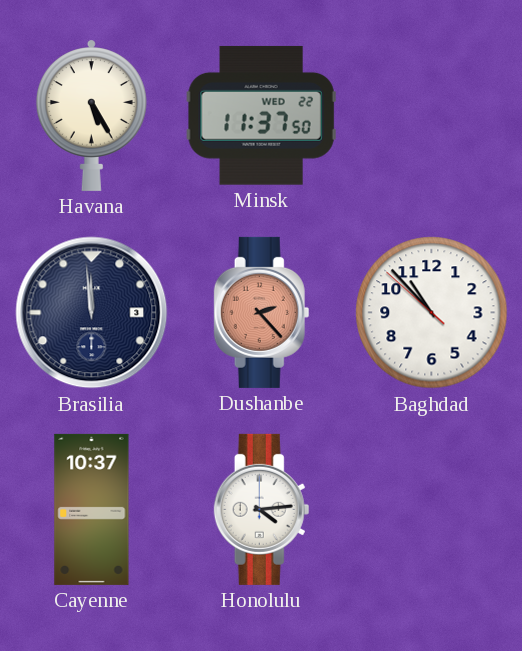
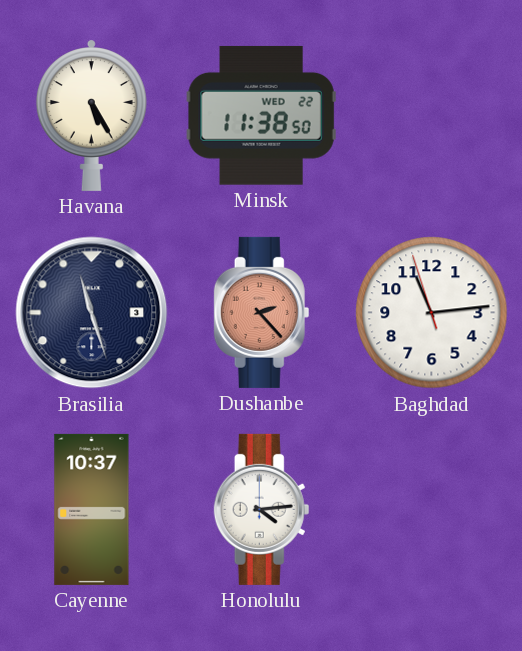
Minsk: 11:37 -> 11:38
Brasilia: 11:59 -> 11:27
Baghdad: 10:52 -> 11:13
